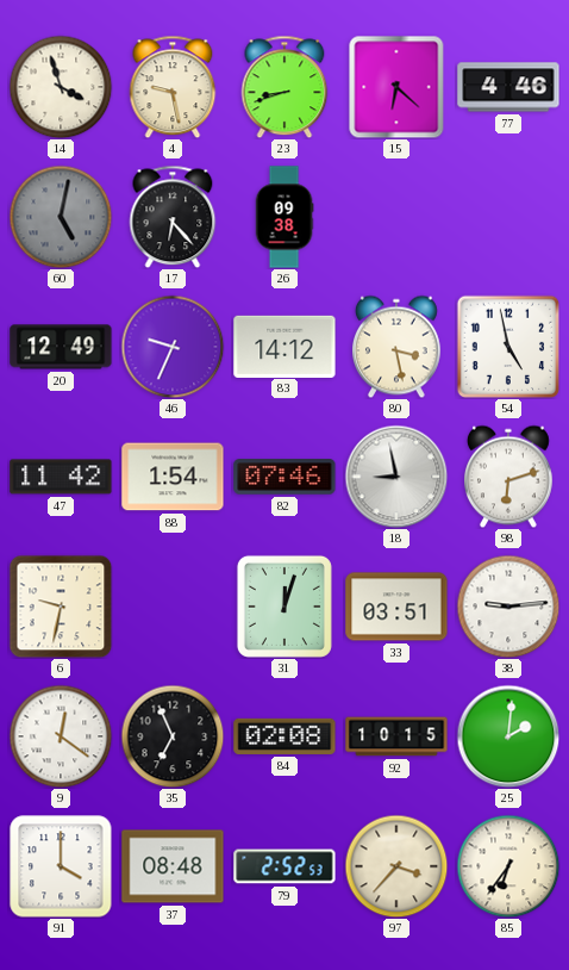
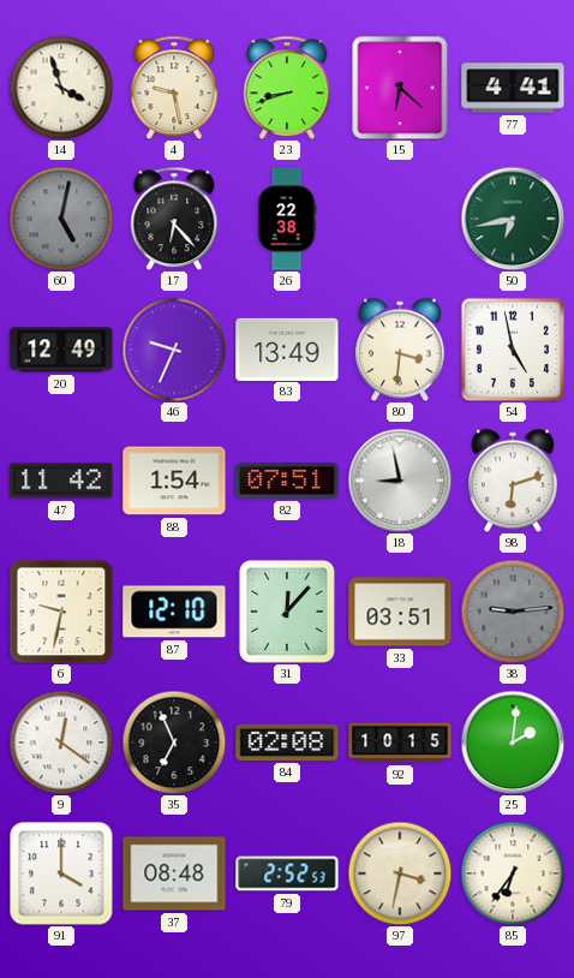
77: 4:46 -> 4:41
26: 09:38 -> 22:38
50: none -> 6:43
83: 14:12 -> 13:49
80: 3:28 -> 3:31
82: 07:46 -> 07:51
87: none -> 12:10
31: 12:03 -> 12:07
38 dial: white -> grey
97: 3:37 -> 3:32
